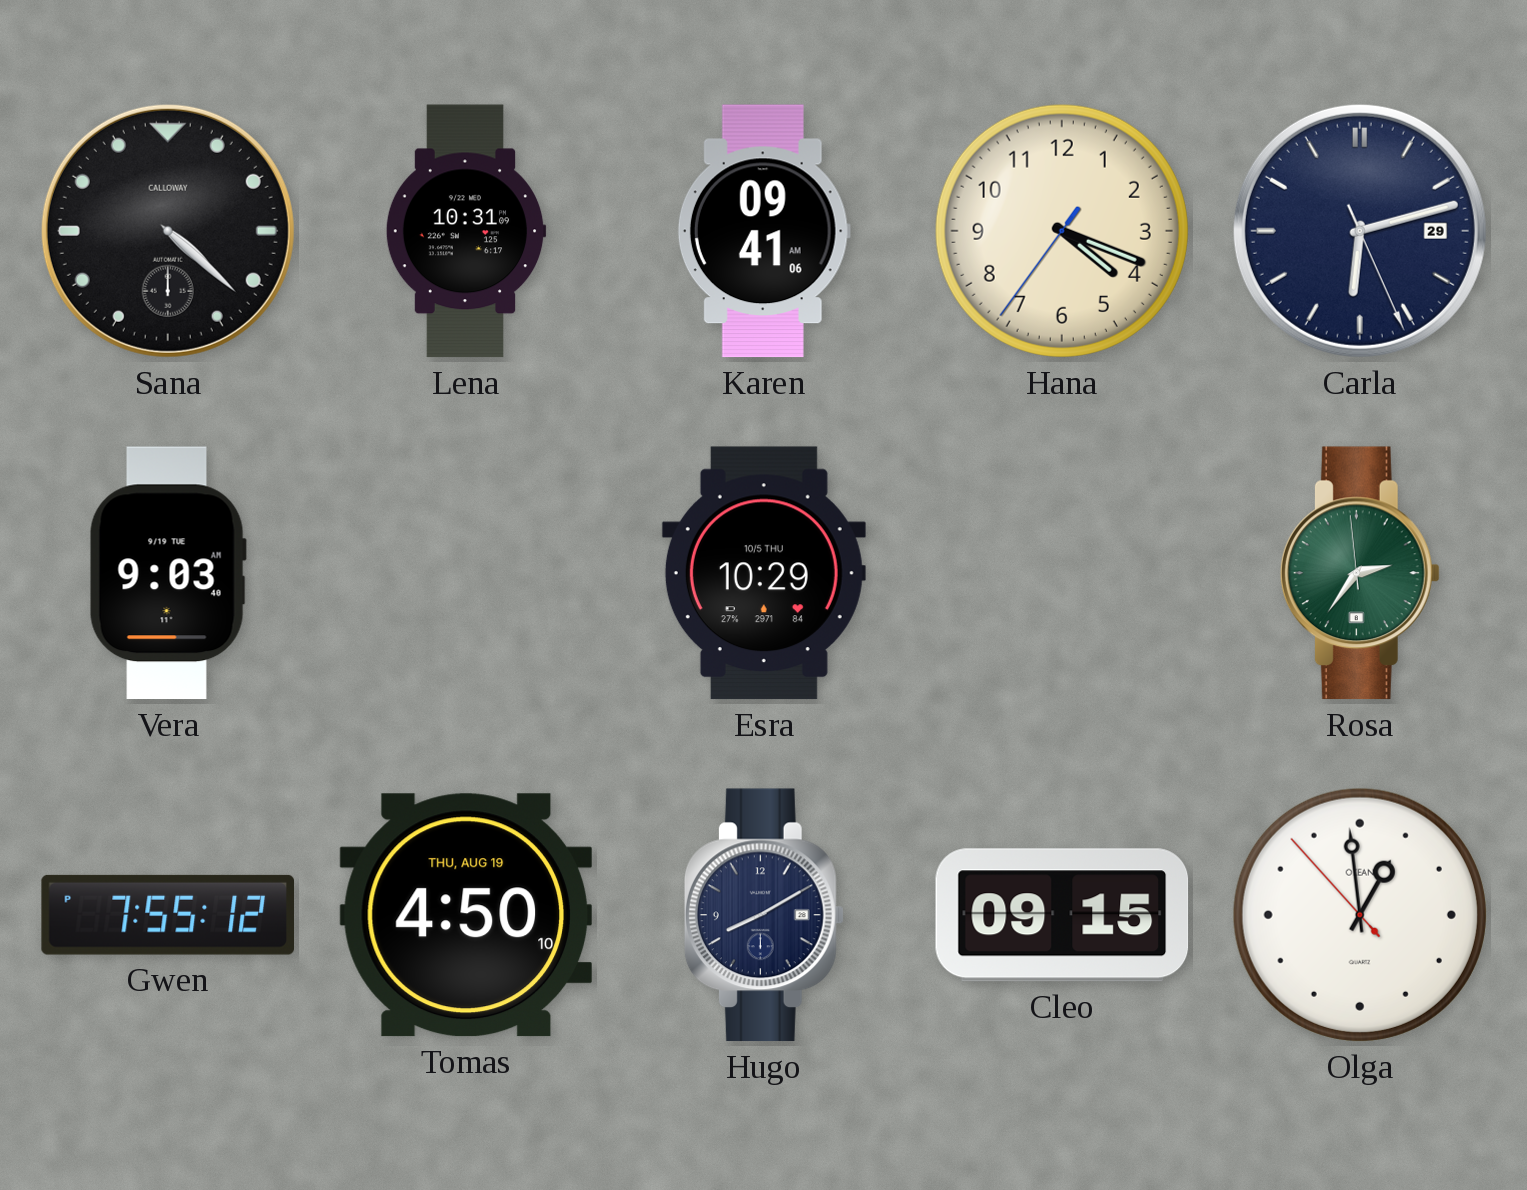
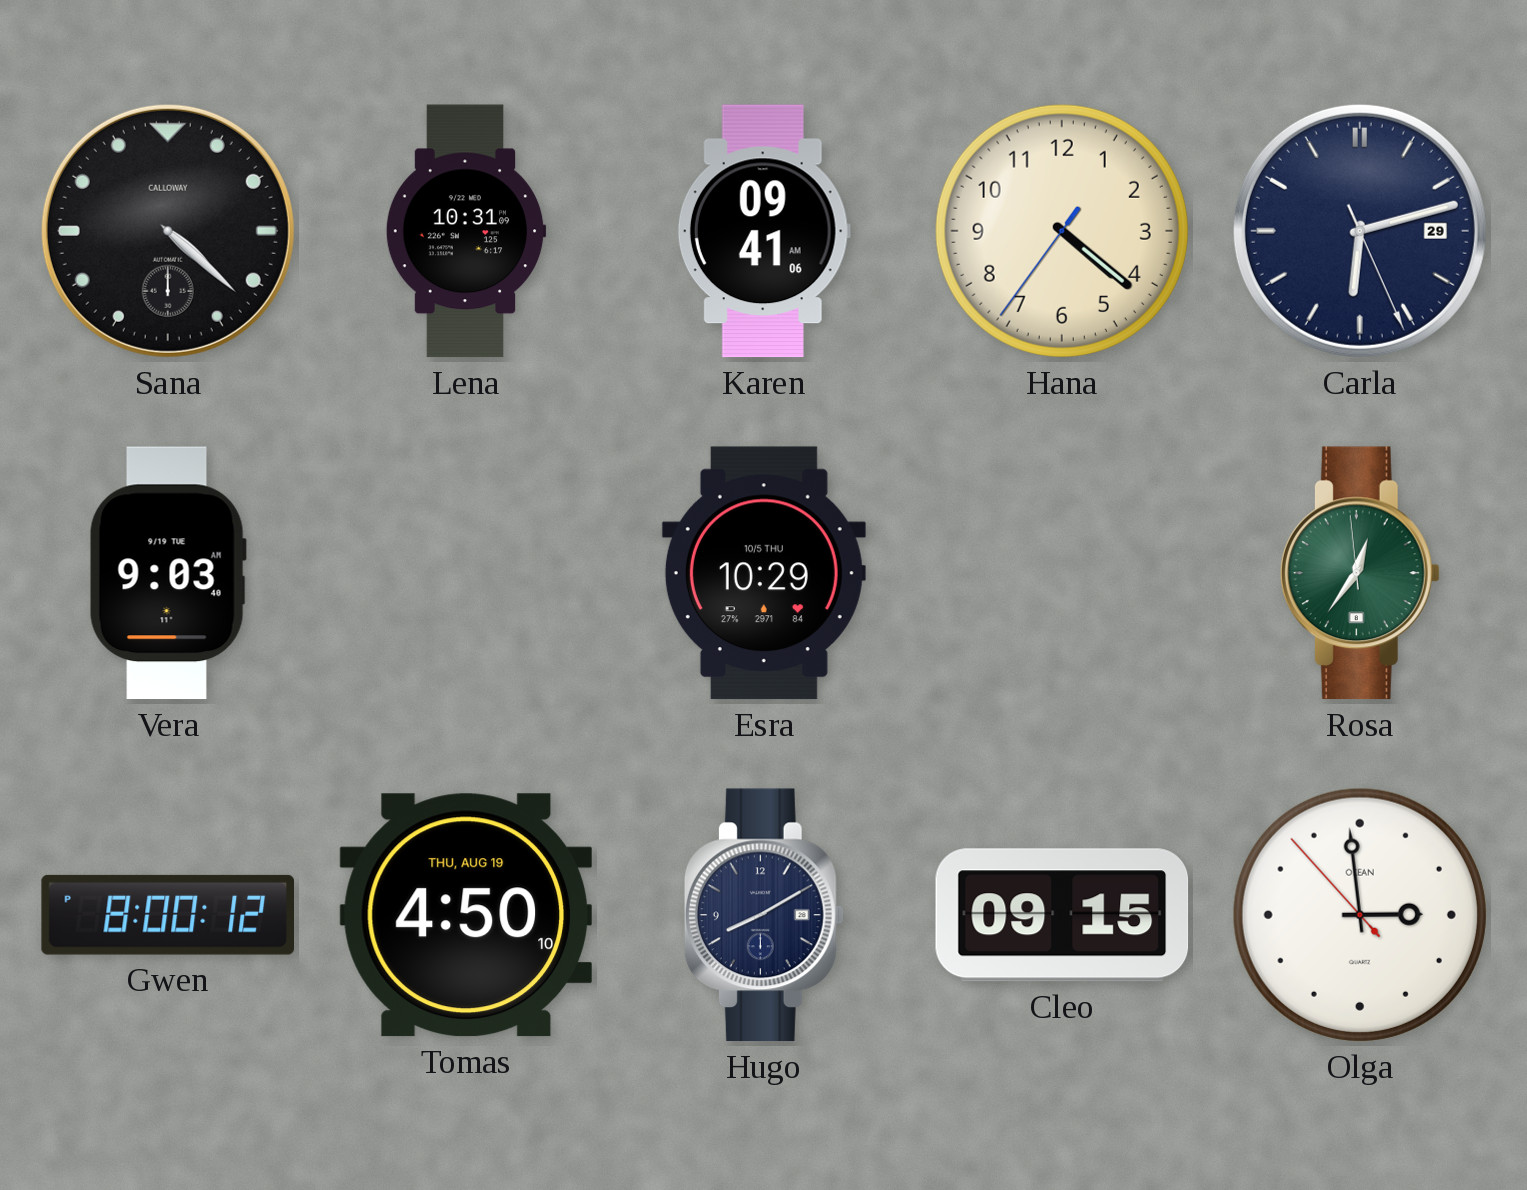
Hana: 4:18 -> 4:21
Rosa: 2:35 -> 12:35
Gwen: 7:55 -> 8:00
Olga: 12:58 -> 2:58
